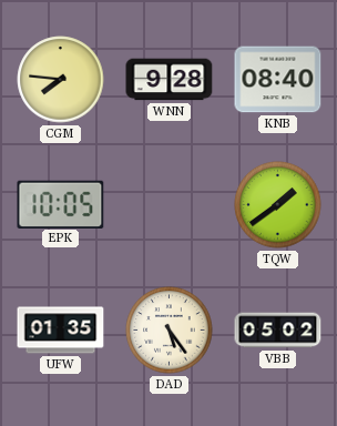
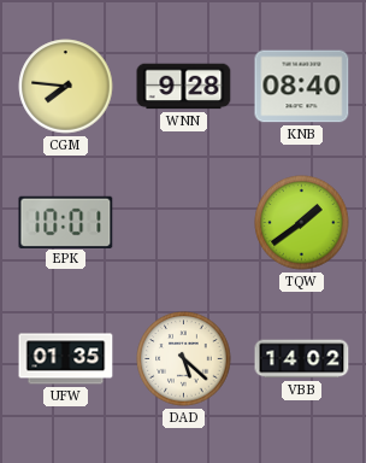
EPK: 10:05 -> 10:01
DAD: 5:24 -> 5:22
VBB: 05:02 -> 14:02
